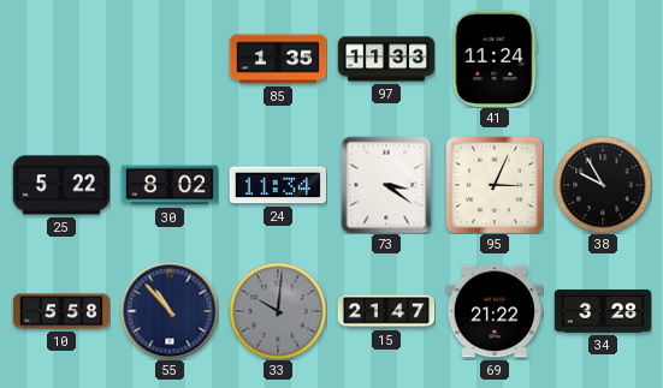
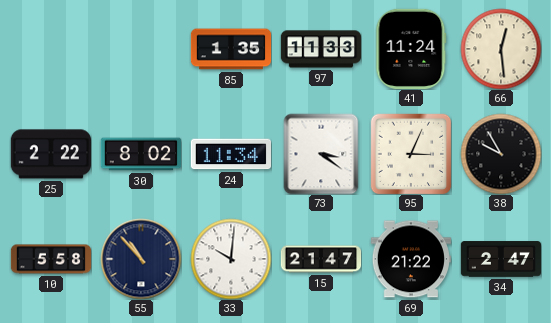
66: none -> 12:29
25: 5:22 -> 2:22
33 dial: grey -> white
34: 3:28 -> 2:47
